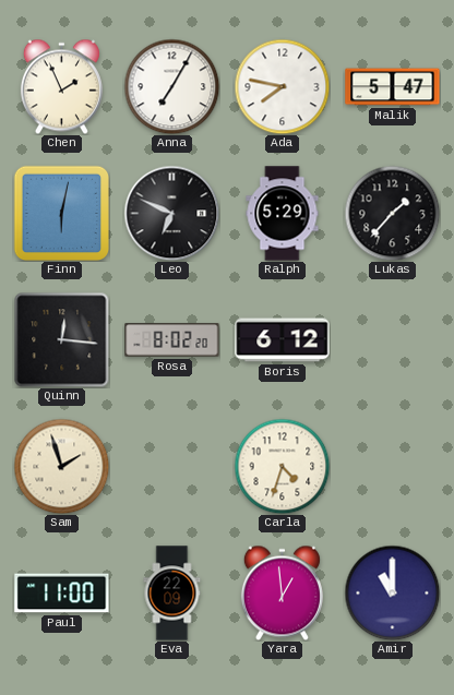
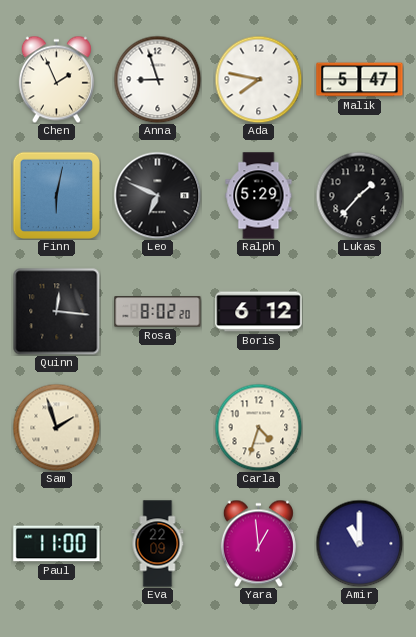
Anna: 7:05 -> 8:57
